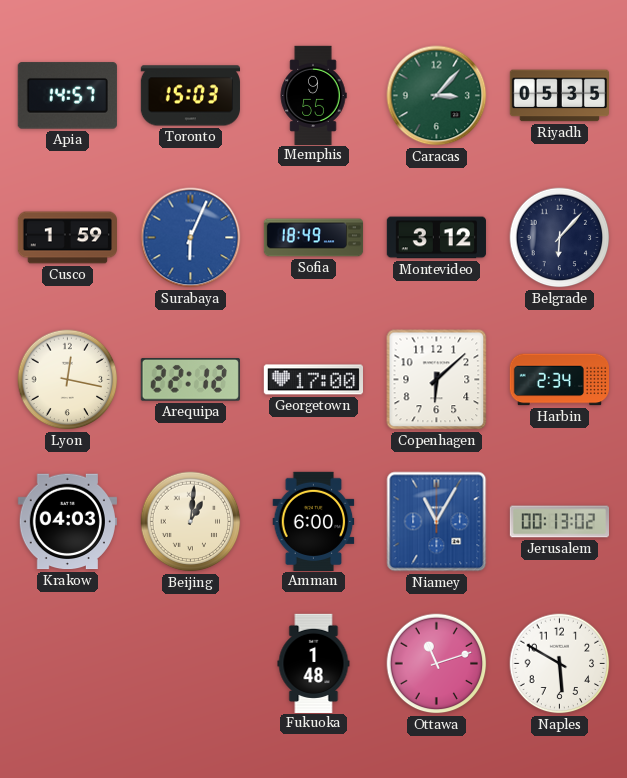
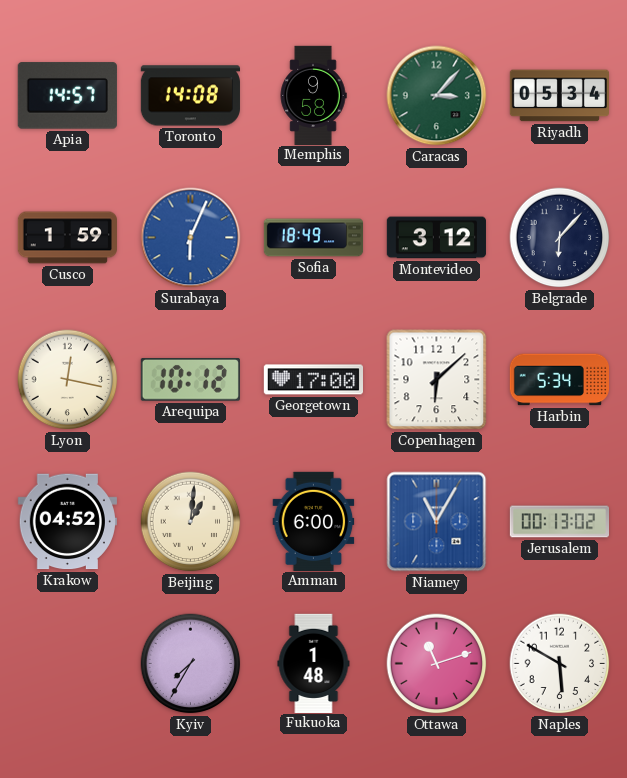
Toronto: 15:03 -> 14:08
Memphis: 9:55 -> 9:58
Riyadh: 05:35 -> 05:34
Arequipa: 22:12 -> 10:12
Harbin: 2:34 -> 5:34
Krakow: 04:03 -> 04:52
Kyiv: none -> 7:35
